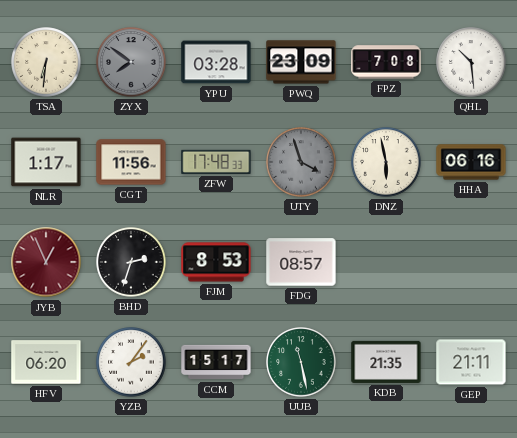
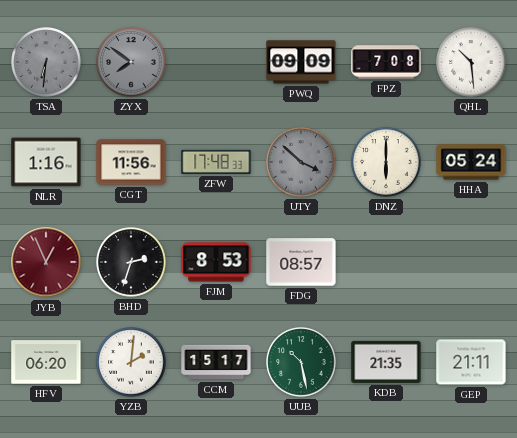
TSA dial: cream -> grey
YPU: 03:28 -> none
PWQ: 23:09 -> 09:09
NLR: 1:17 -> 1:16
UTY: 3:57 -> 3:52
DNZ: 5:58 -> 6:00
HHA: 06:16 -> 05:24
YZB: 2:06 -> 2:01
UUB: 11:28 -> 10:28
